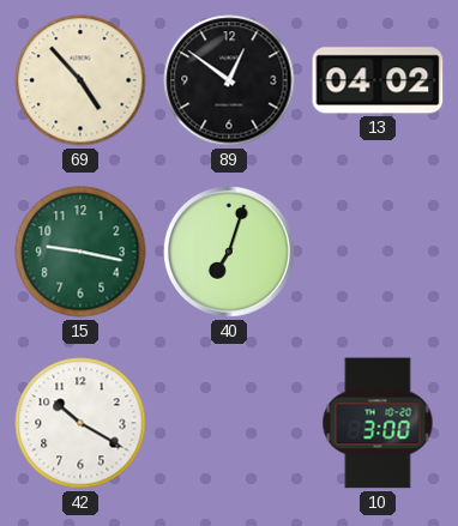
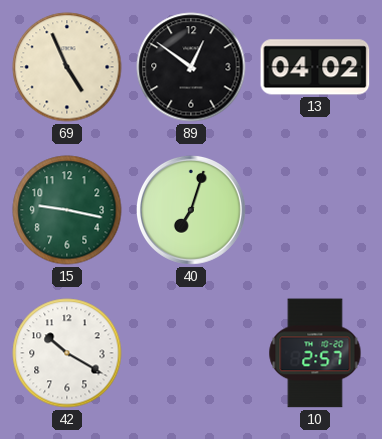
69: 4:53 -> 4:56
10: 3:00 -> 2:57
